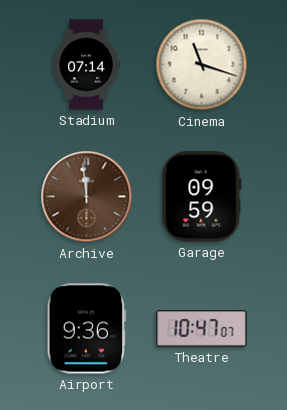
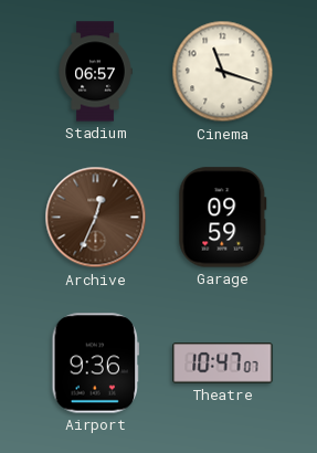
Stadium: 07:14 -> 06:57
Archive: 11:59 -> 12:34
